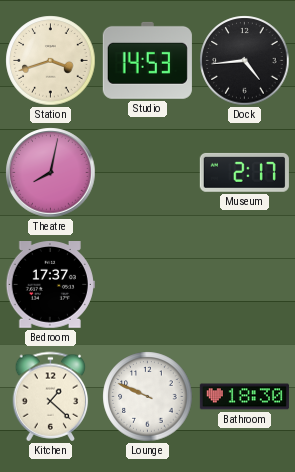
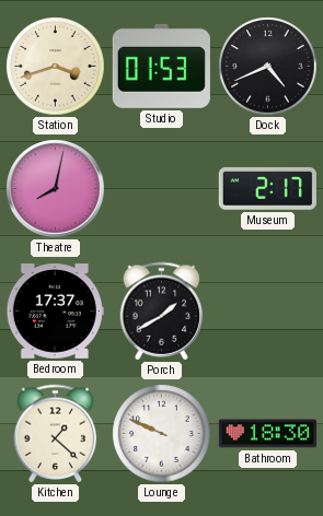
Studio: 14:53 -> 01:53
Dock: 4:44 -> 4:41
Porch: none -> 1:40
